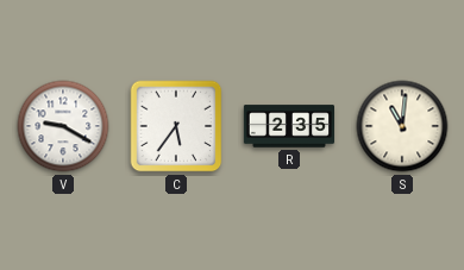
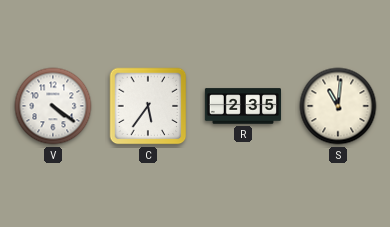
V: 9:20 -> 4:21
